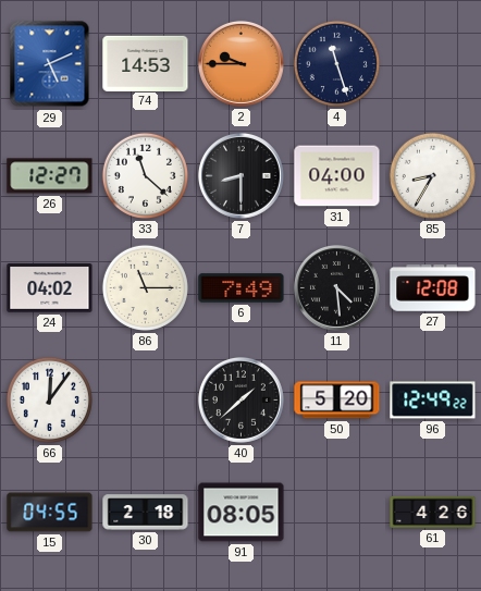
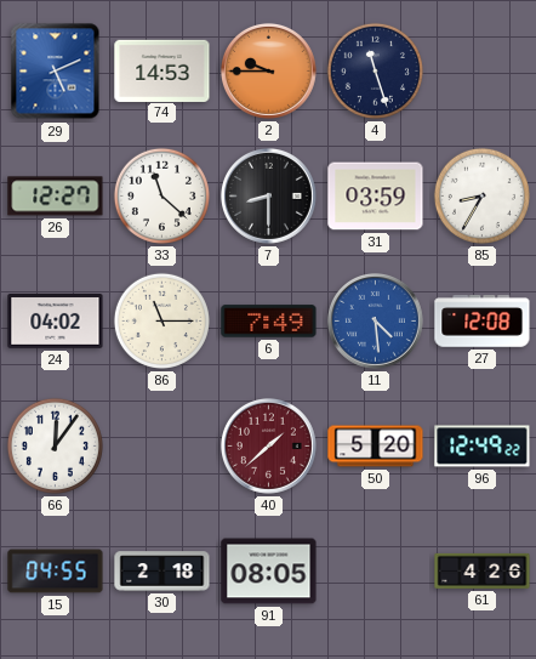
31: 04:00 -> 03:59
11 dial: black -> blue
40 dial: black -> burgundy
